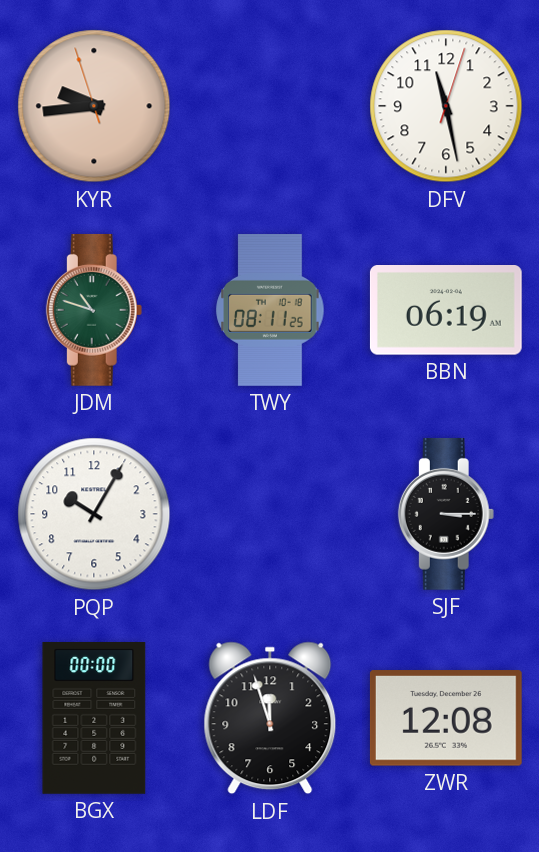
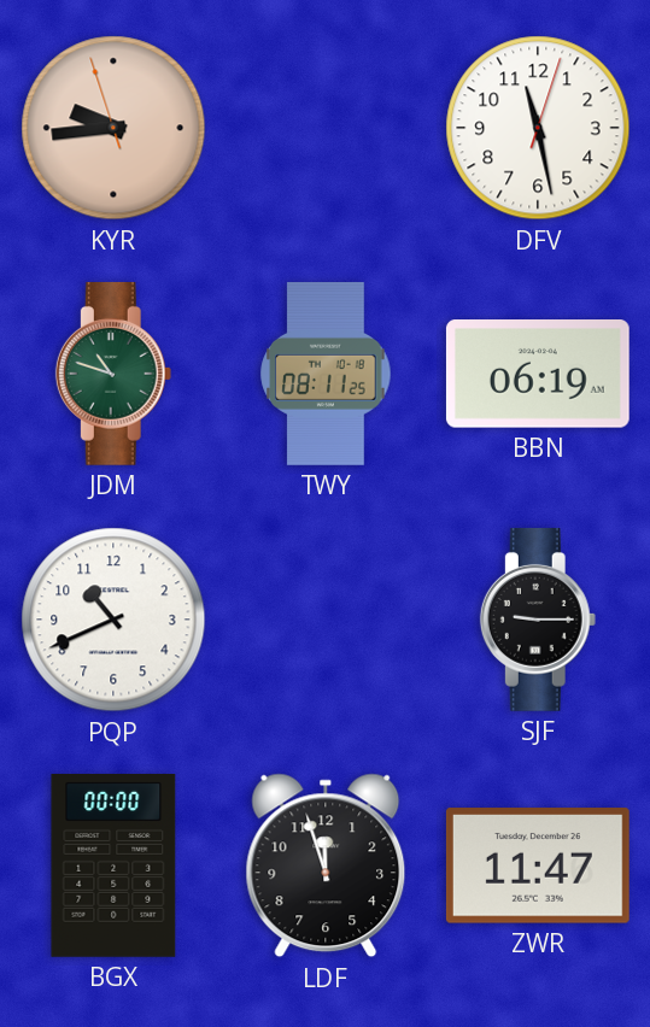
PQP: 10:05 -> 10:41
SJF: 3:15 -> 9:15
ZWR: 12:08 -> 11:47
